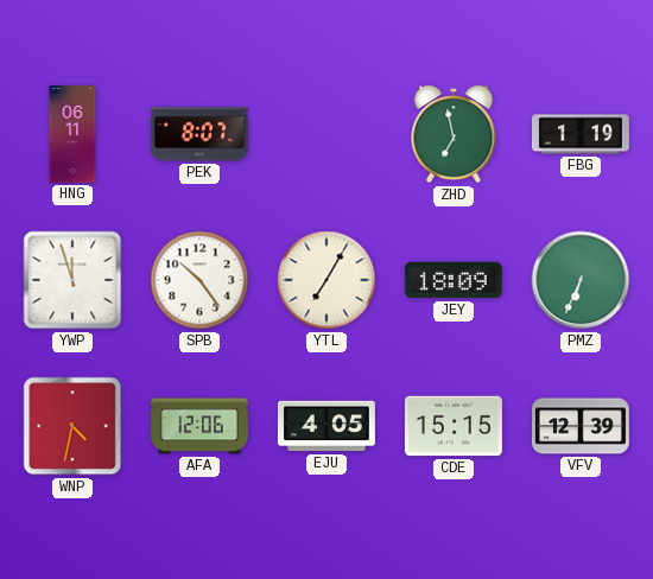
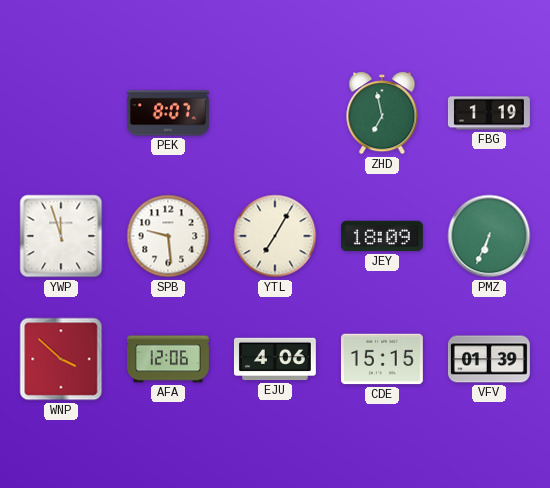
HNG: 06:11 -> none
SPB: 10:24 -> 9:29
WNP: 4:32 -> 3:52
EJU: 4:05 -> 4:06
VFV: 12:39 -> 01:39
